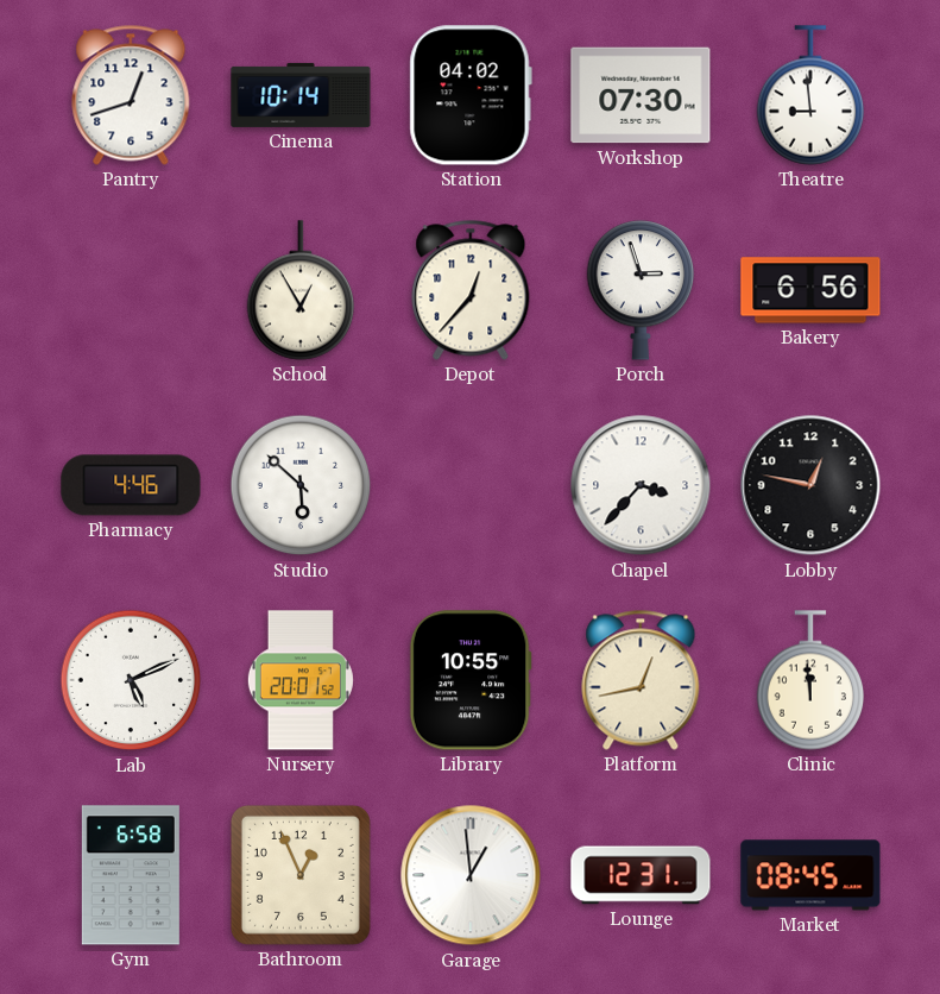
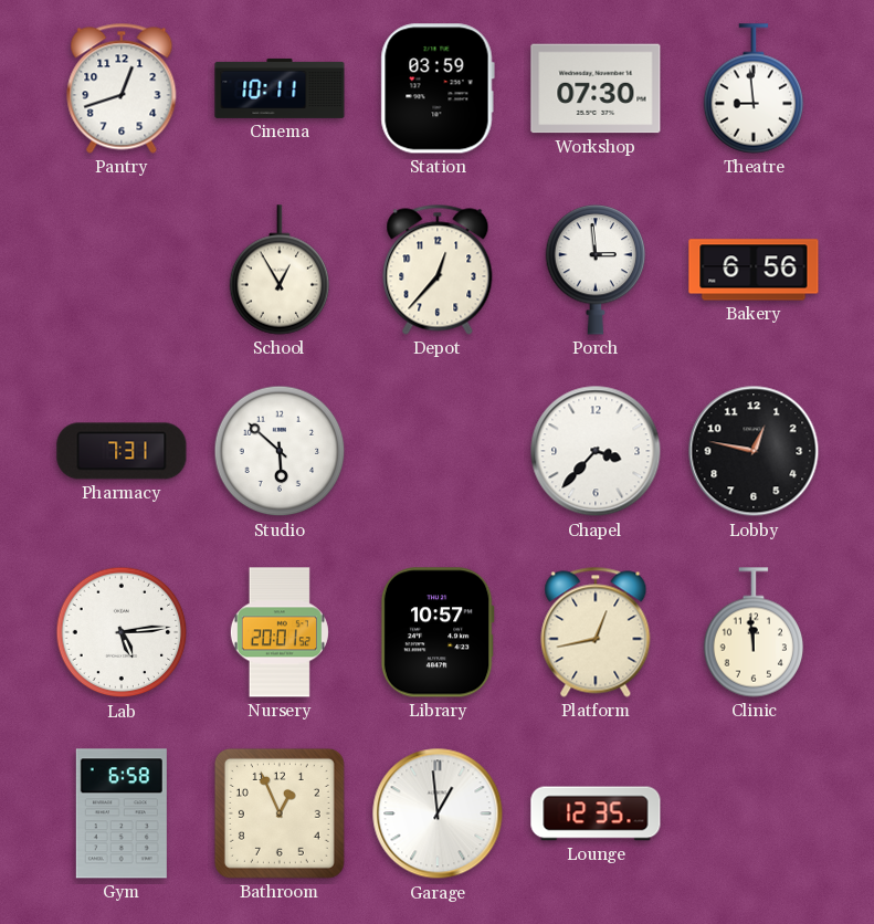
Cinema: 10:14 -> 10:11
Station: 04:02 -> 03:59
Porch: 2:57 -> 2:59
Pharmacy: 4:46 -> 7:31
Lab: 5:11 -> 5:14
Library: 10:55 -> 10:57
Lounge: 12:31 -> 12:35
Market: 08:45 -> none
